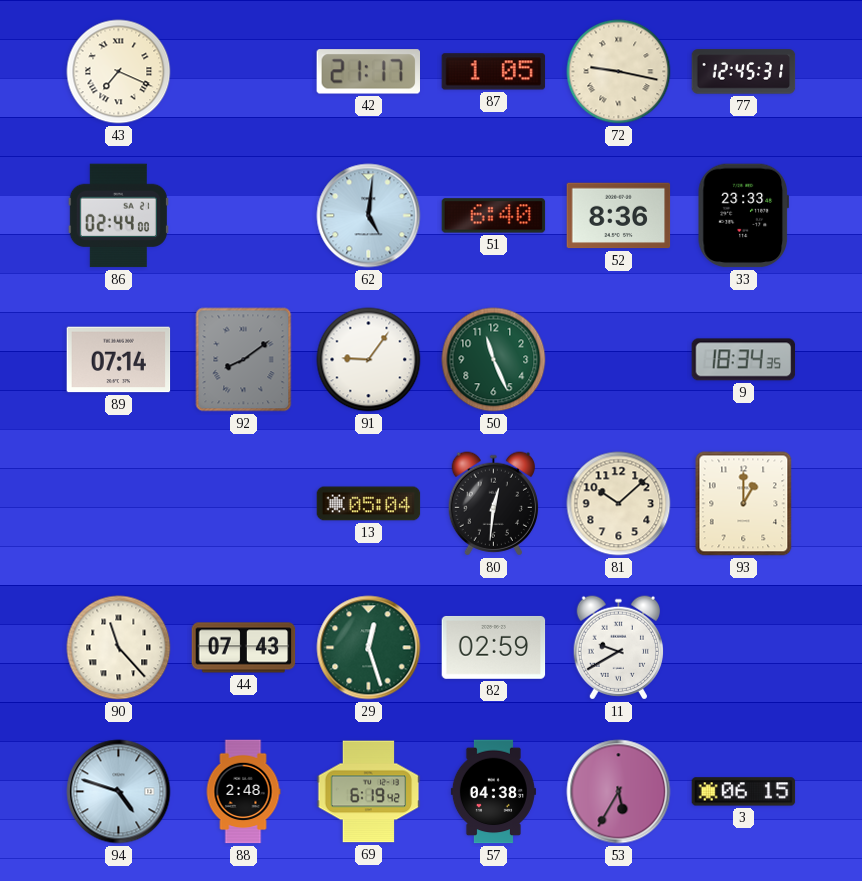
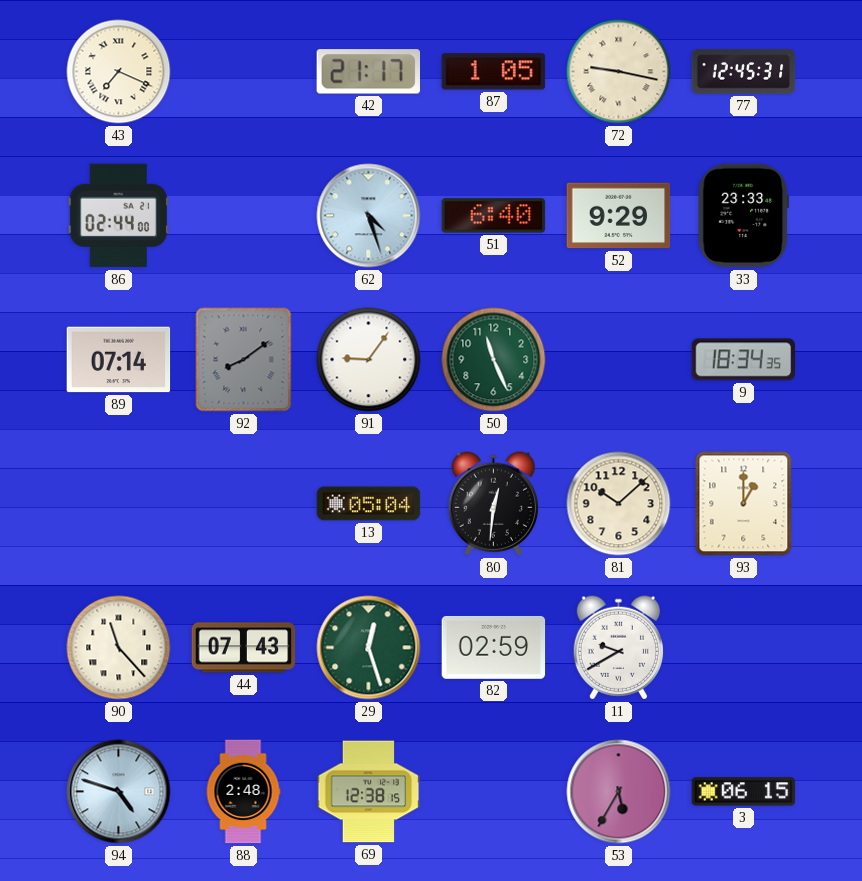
62: 5:01 -> 4:27
52: 8:36 -> 9:29
69: 6:19 -> 12:38
57: 04:38 -> none
